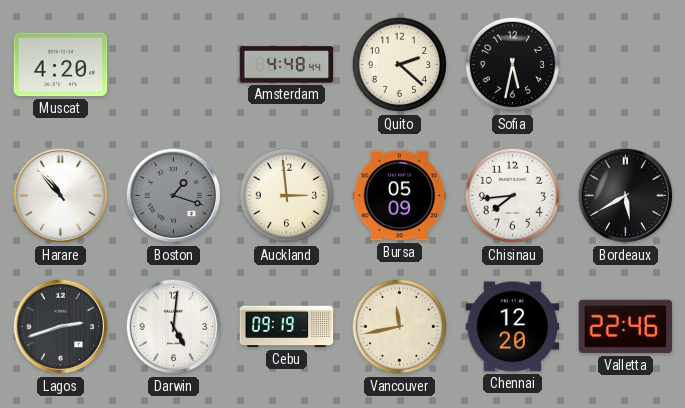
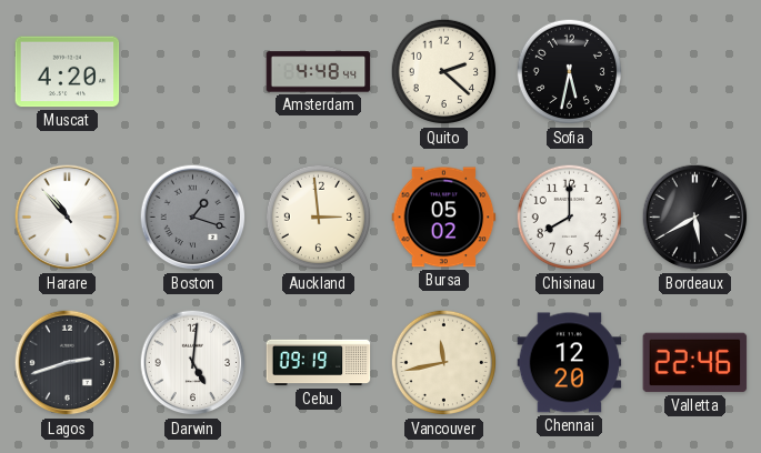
Bursa: 05:09 -> 05:02
Chisinau: 7:44 -> 8:00
